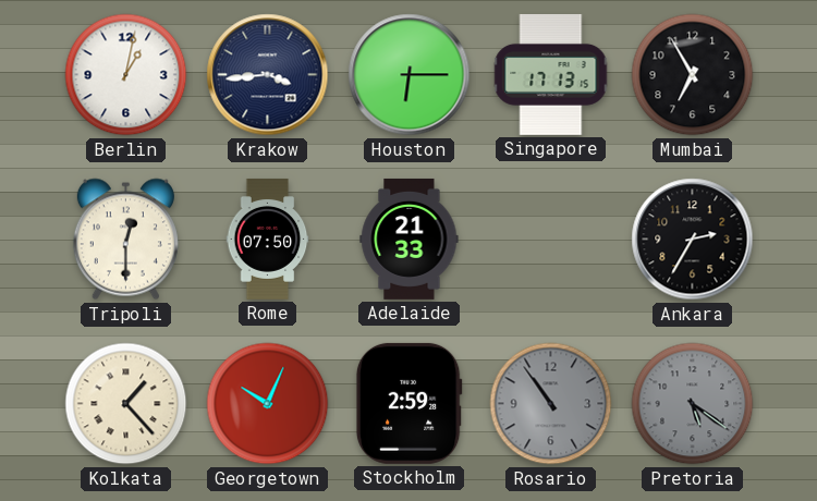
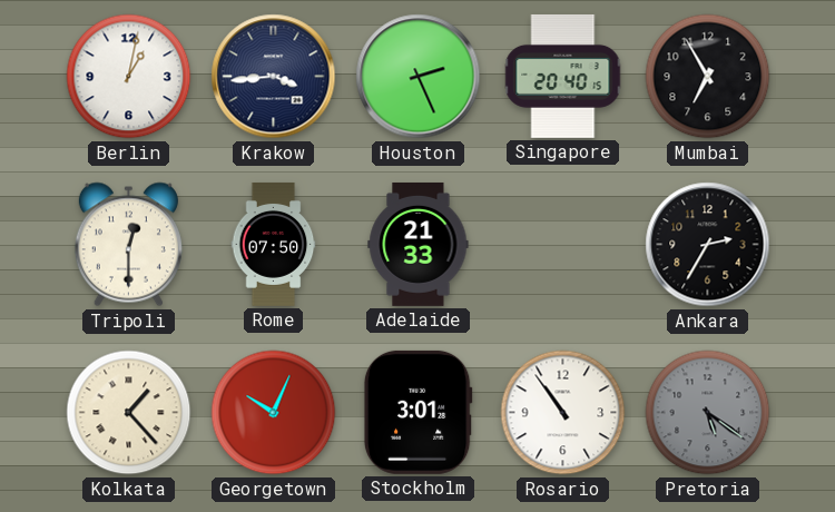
Houston: 6:15 -> 2:26
Singapore: 17:13 -> 20:40
Stockholm: 2:59 -> 3:01
Rosario dial: grey -> white
